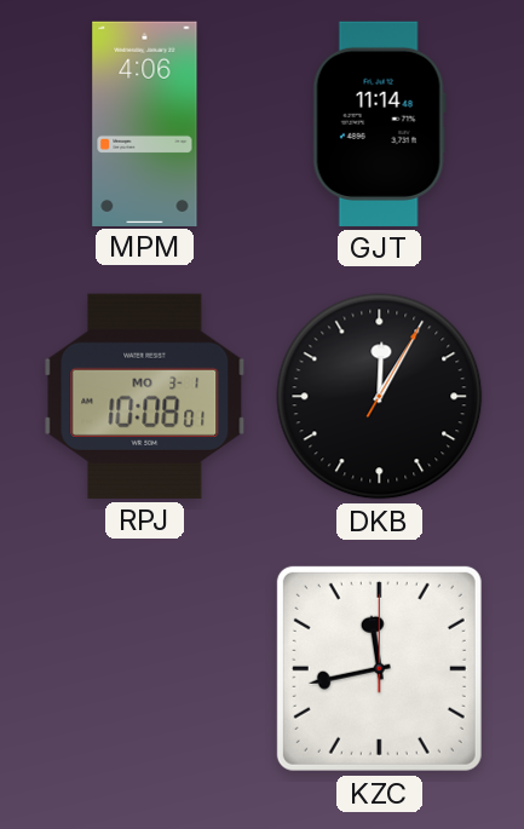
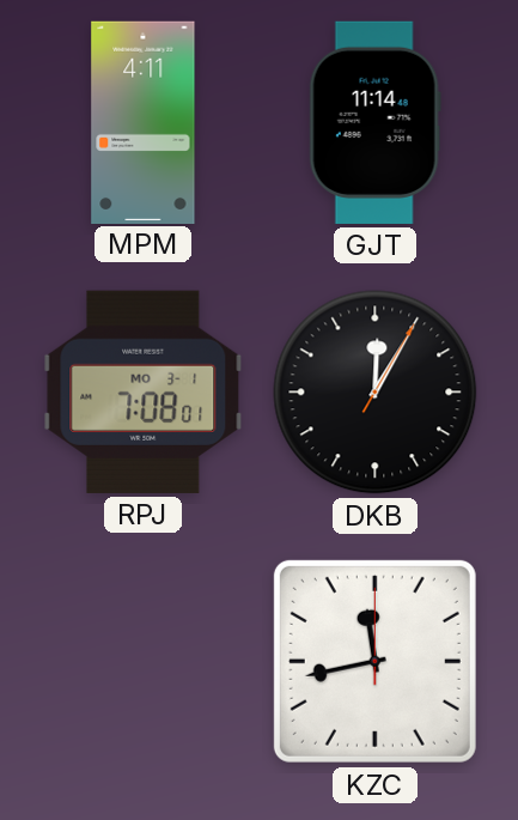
MPM: 4:06 -> 4:11
RPJ: 10:08 -> 7:08
